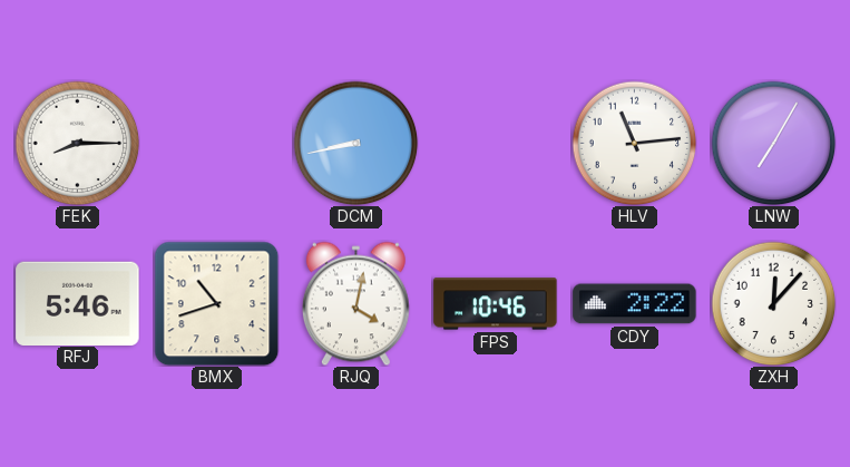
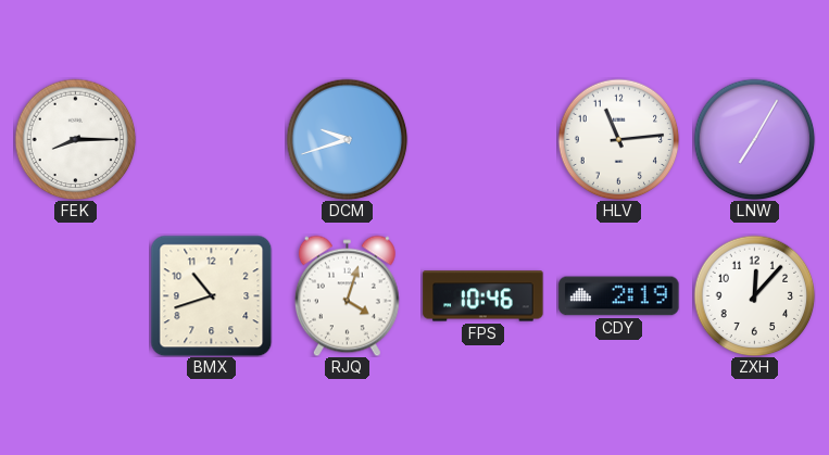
DCM: 8:43 -> 9:42
RFJ: 5:46 -> none
RJQ: 4:02 -> 4:03
CDY: 2:22 -> 2:19
